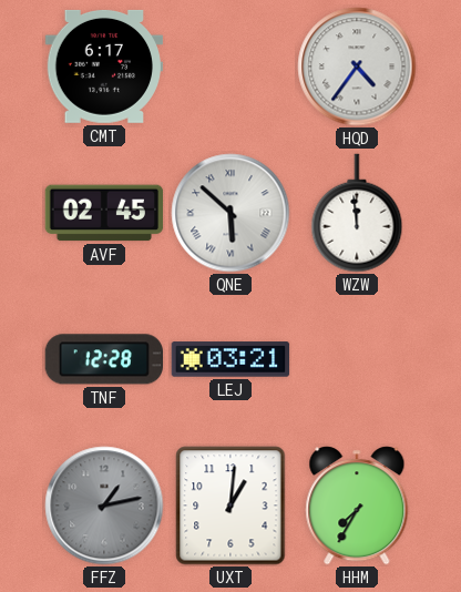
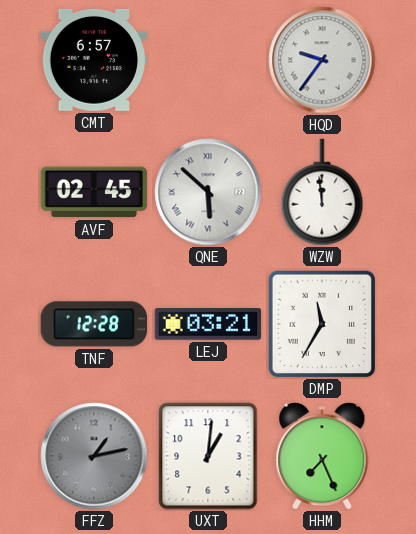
CMT: 6:17 -> 6:57
HQD: 4:36 -> 9:36
DMP: none -> 11:35
HHM: 7:35 -> 7:26
